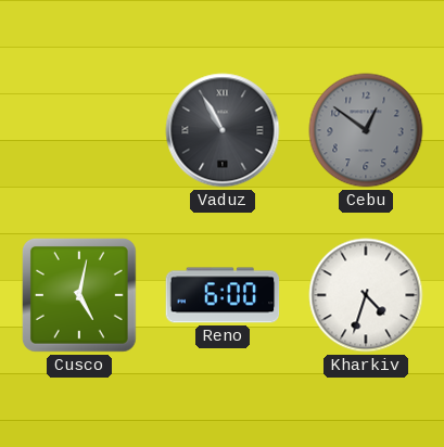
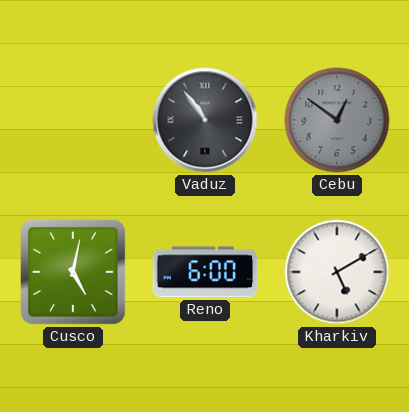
Vaduz: 10:55 -> 10:54
Kharkiv: 4:33 -> 5:10
